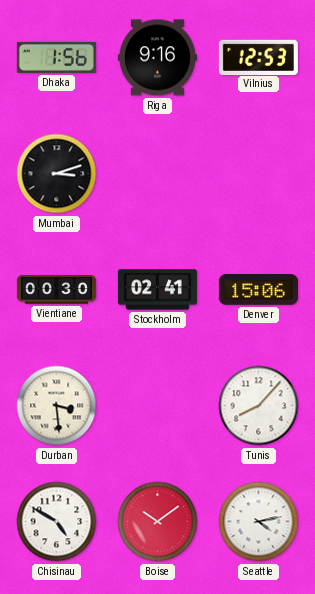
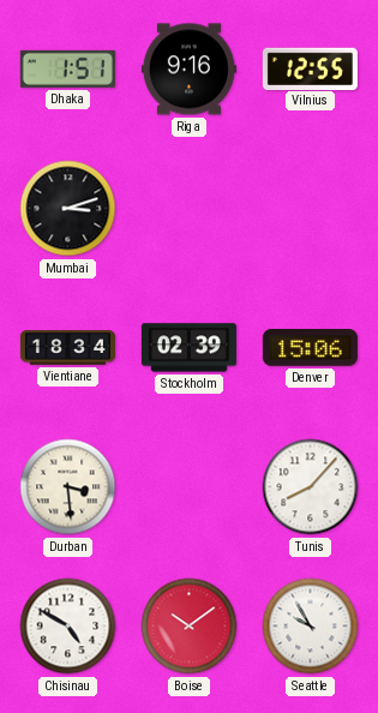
Dhaka: 1:56 -> 1:51
Vilnius: 12:53 -> 12:55
Vientiane: 00:30 -> 18:34
Stockholm: 02:41 -> 02:39
Seattle: 4:13 -> 9:55
